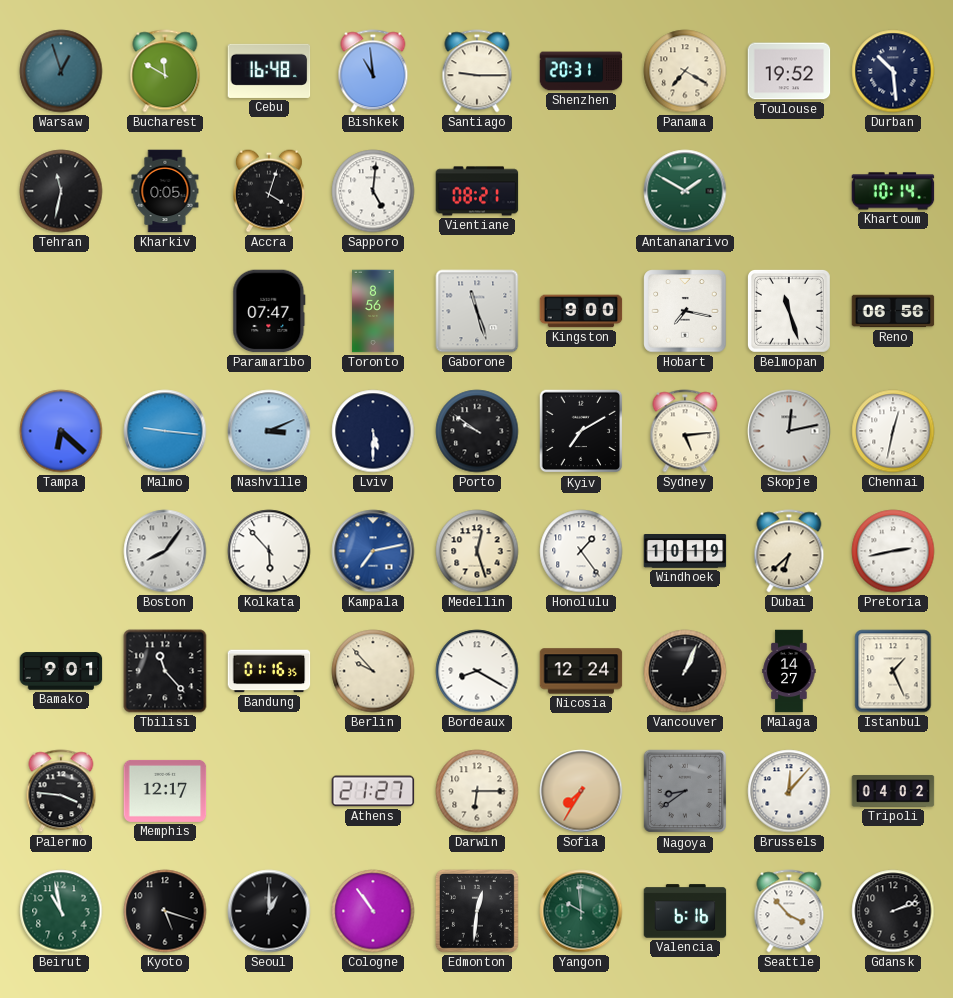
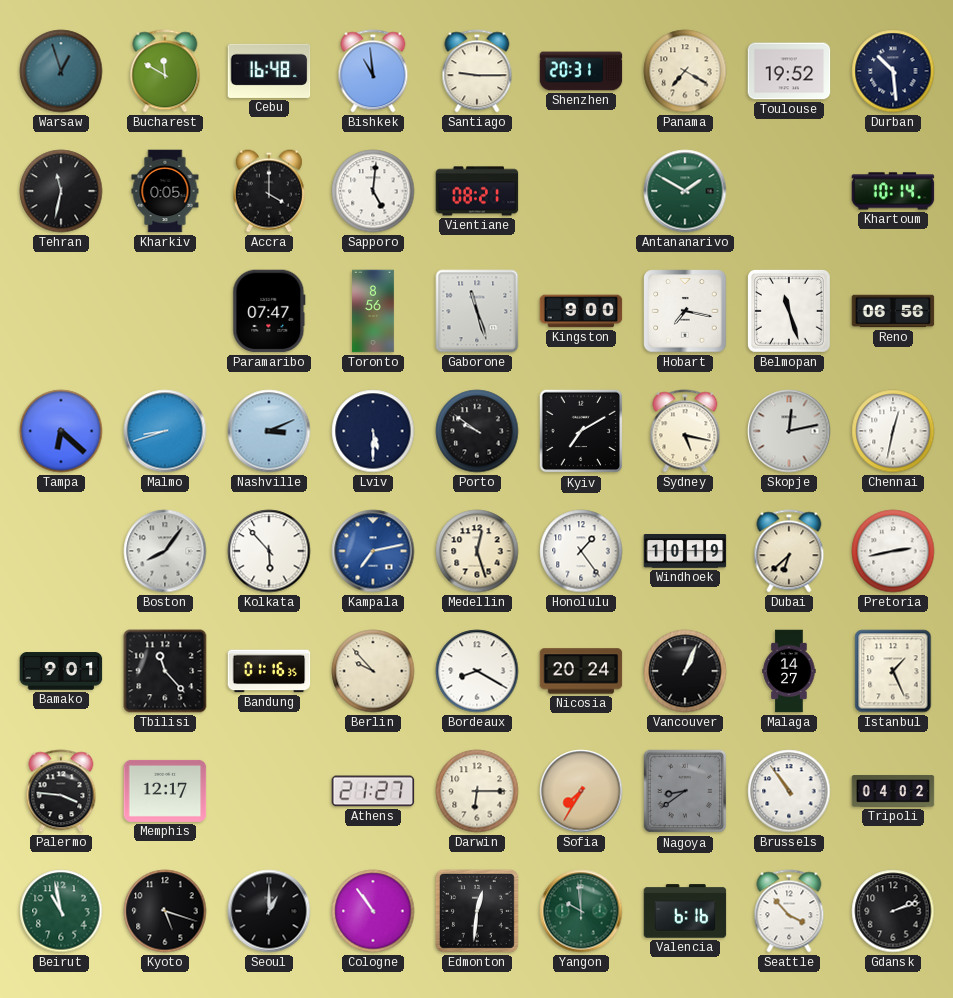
Accra: 4:03 -> 4:00
Malmo: 9:16 -> 8:42
Sydney: 5:14 -> 5:17
Nicosia: 12:24 -> 20:24
Brussels: 12:07 -> 10:54
